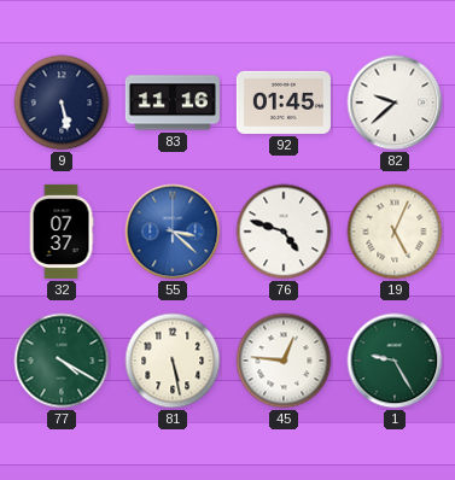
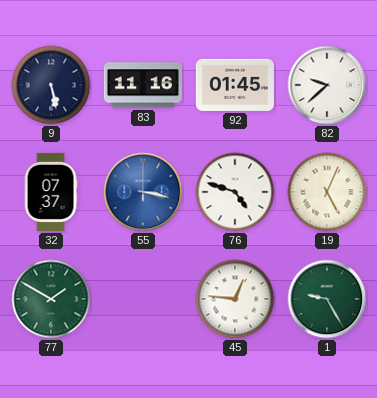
55: 3:22 -> 3:17
77: 4:20 -> 1:50
81: 5:28 -> none
